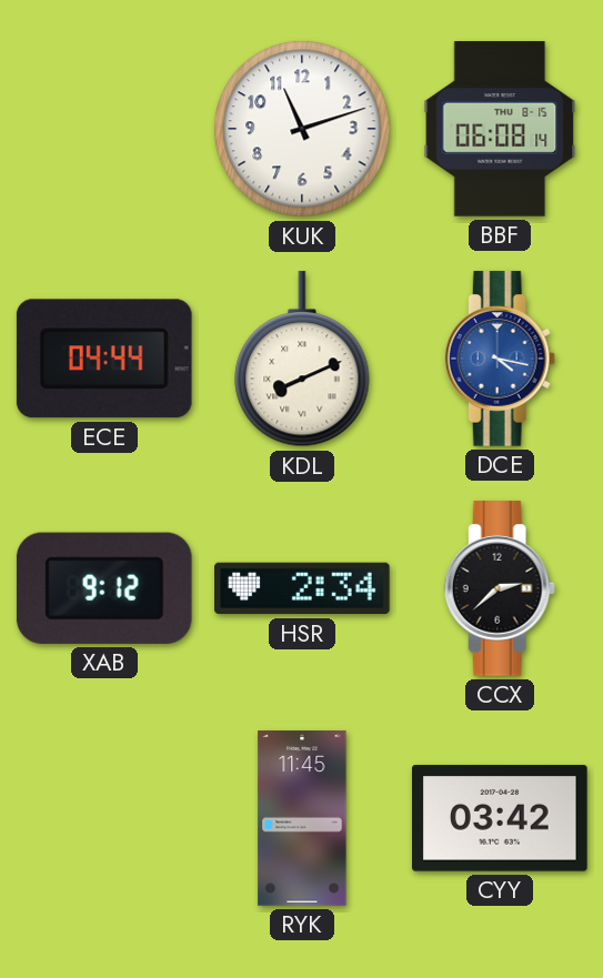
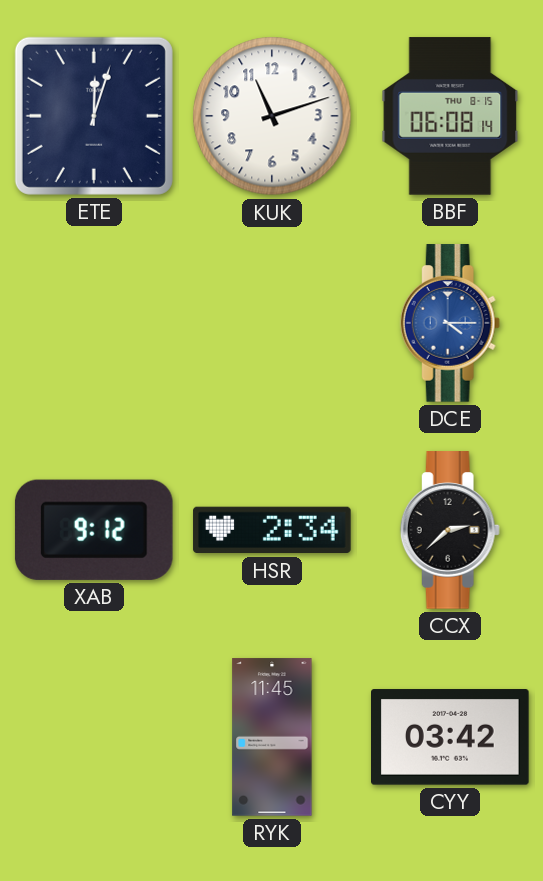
ETE: none -> 12:03
ECE: 04:44 -> none
KDL: 8:11 -> none
DCE: 4:17 -> 4:15
